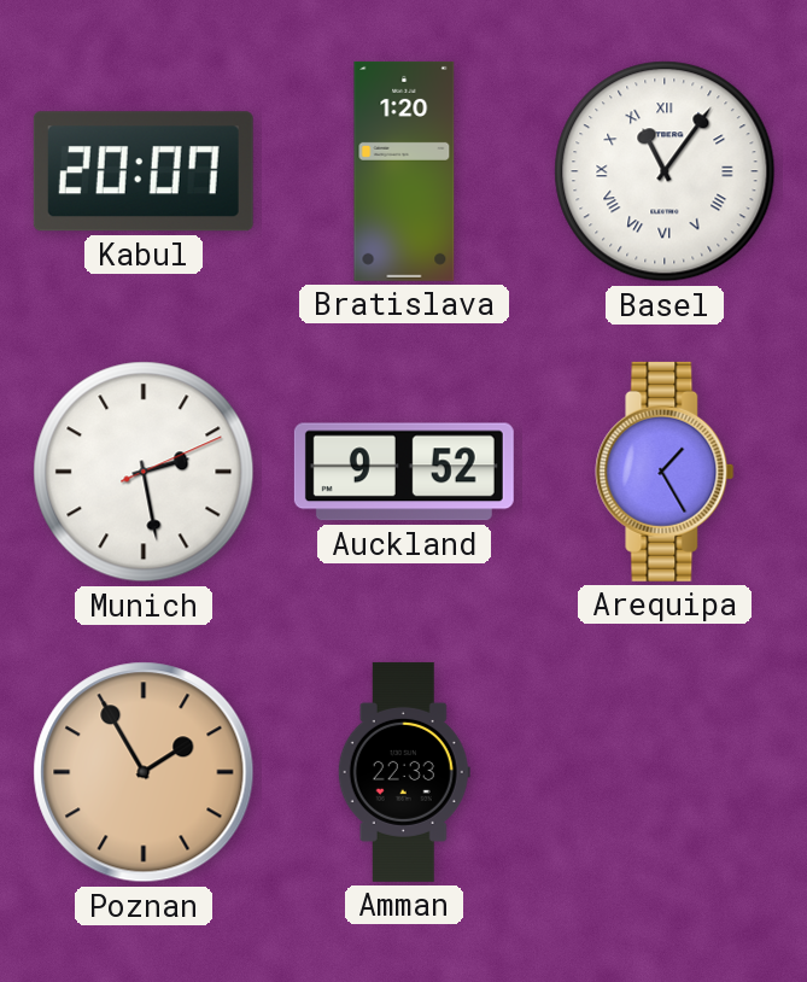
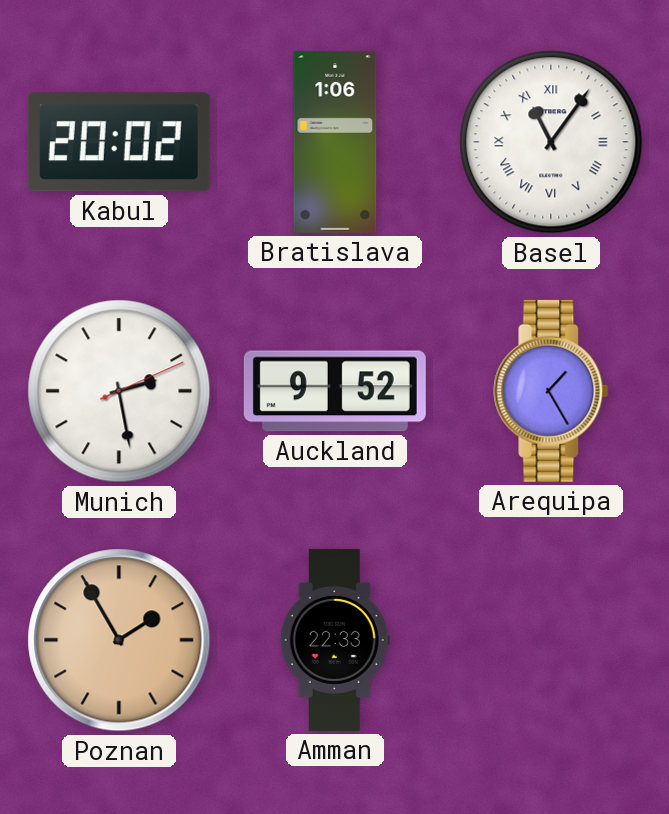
Kabul: 20:07 -> 20:02
Bratislava: 1:20 -> 1:06
